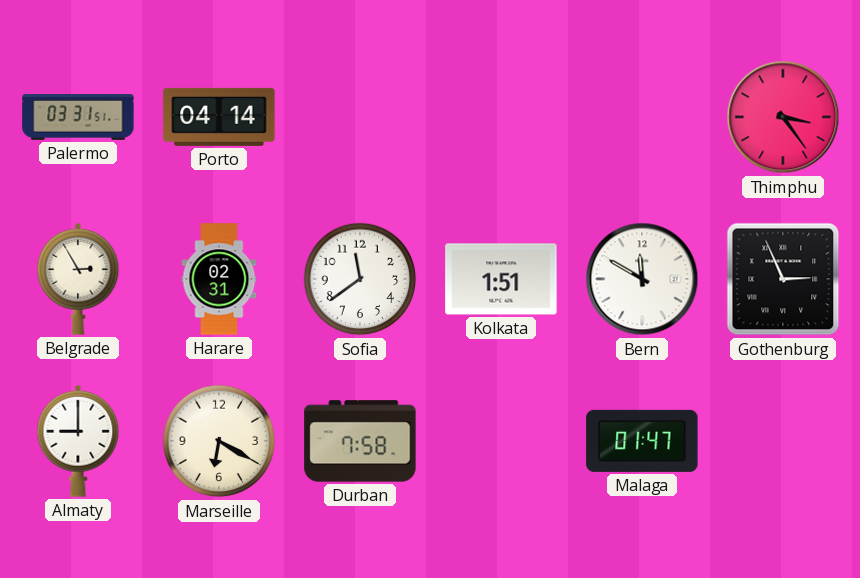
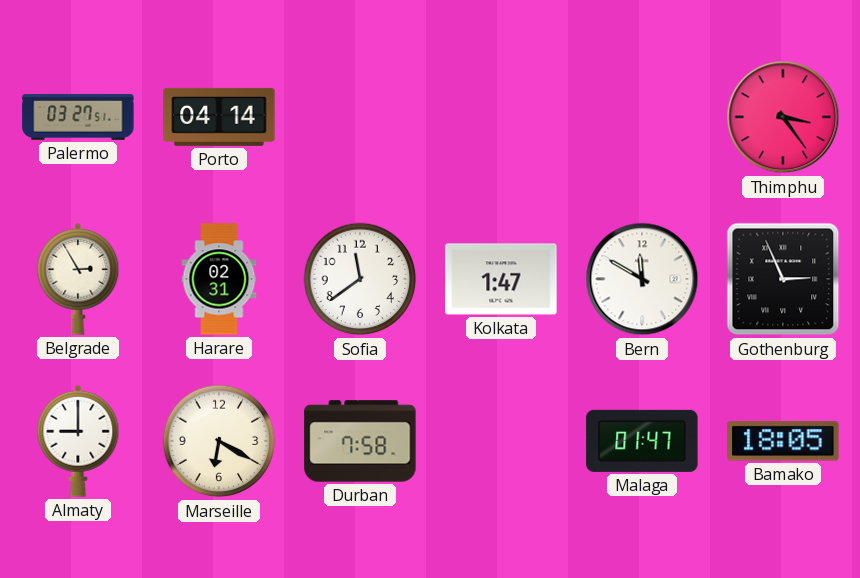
Palermo: 03:31 -> 03:27
Kolkata: 1:51 -> 1:47
Bamako: none -> 18:05
